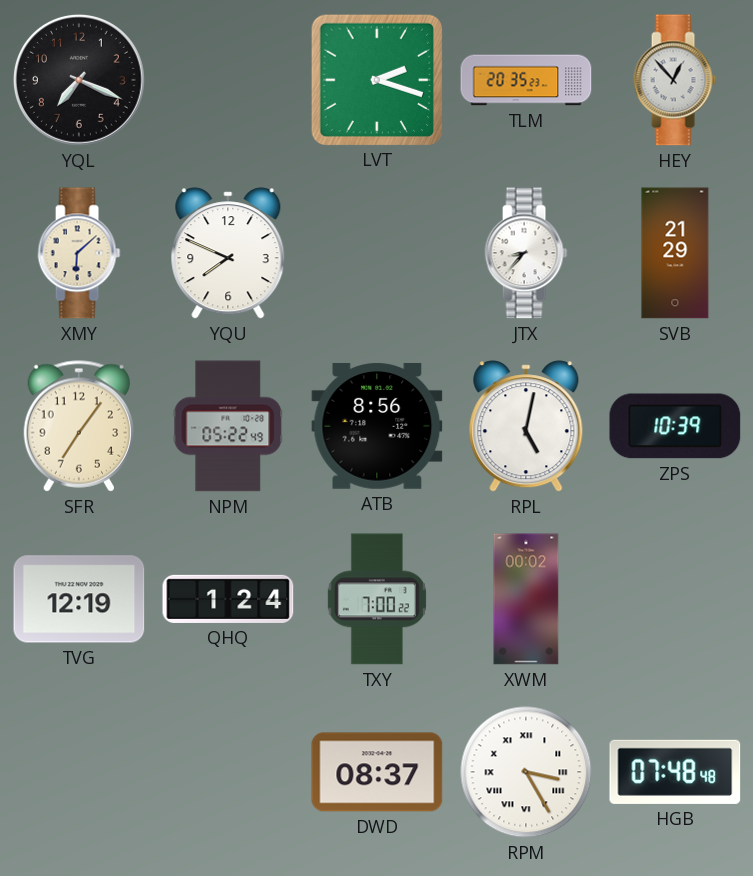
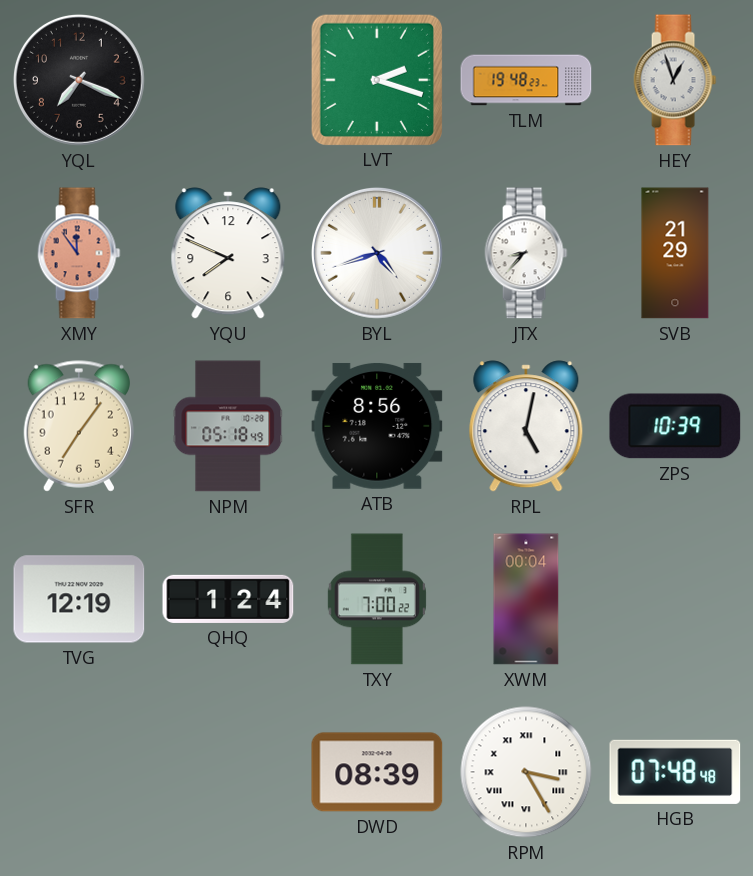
TLM: 20:35 -> 19:48
HEY: 12:53 -> 12:57
XMY: 6:08 -> 11:54
XMY dial: cream -> salmon
BYL: none -> 4:42
NPM: 05:22 -> 05:18
XWM: 00:02 -> 00:04
DWD: 08:37 -> 08:39
